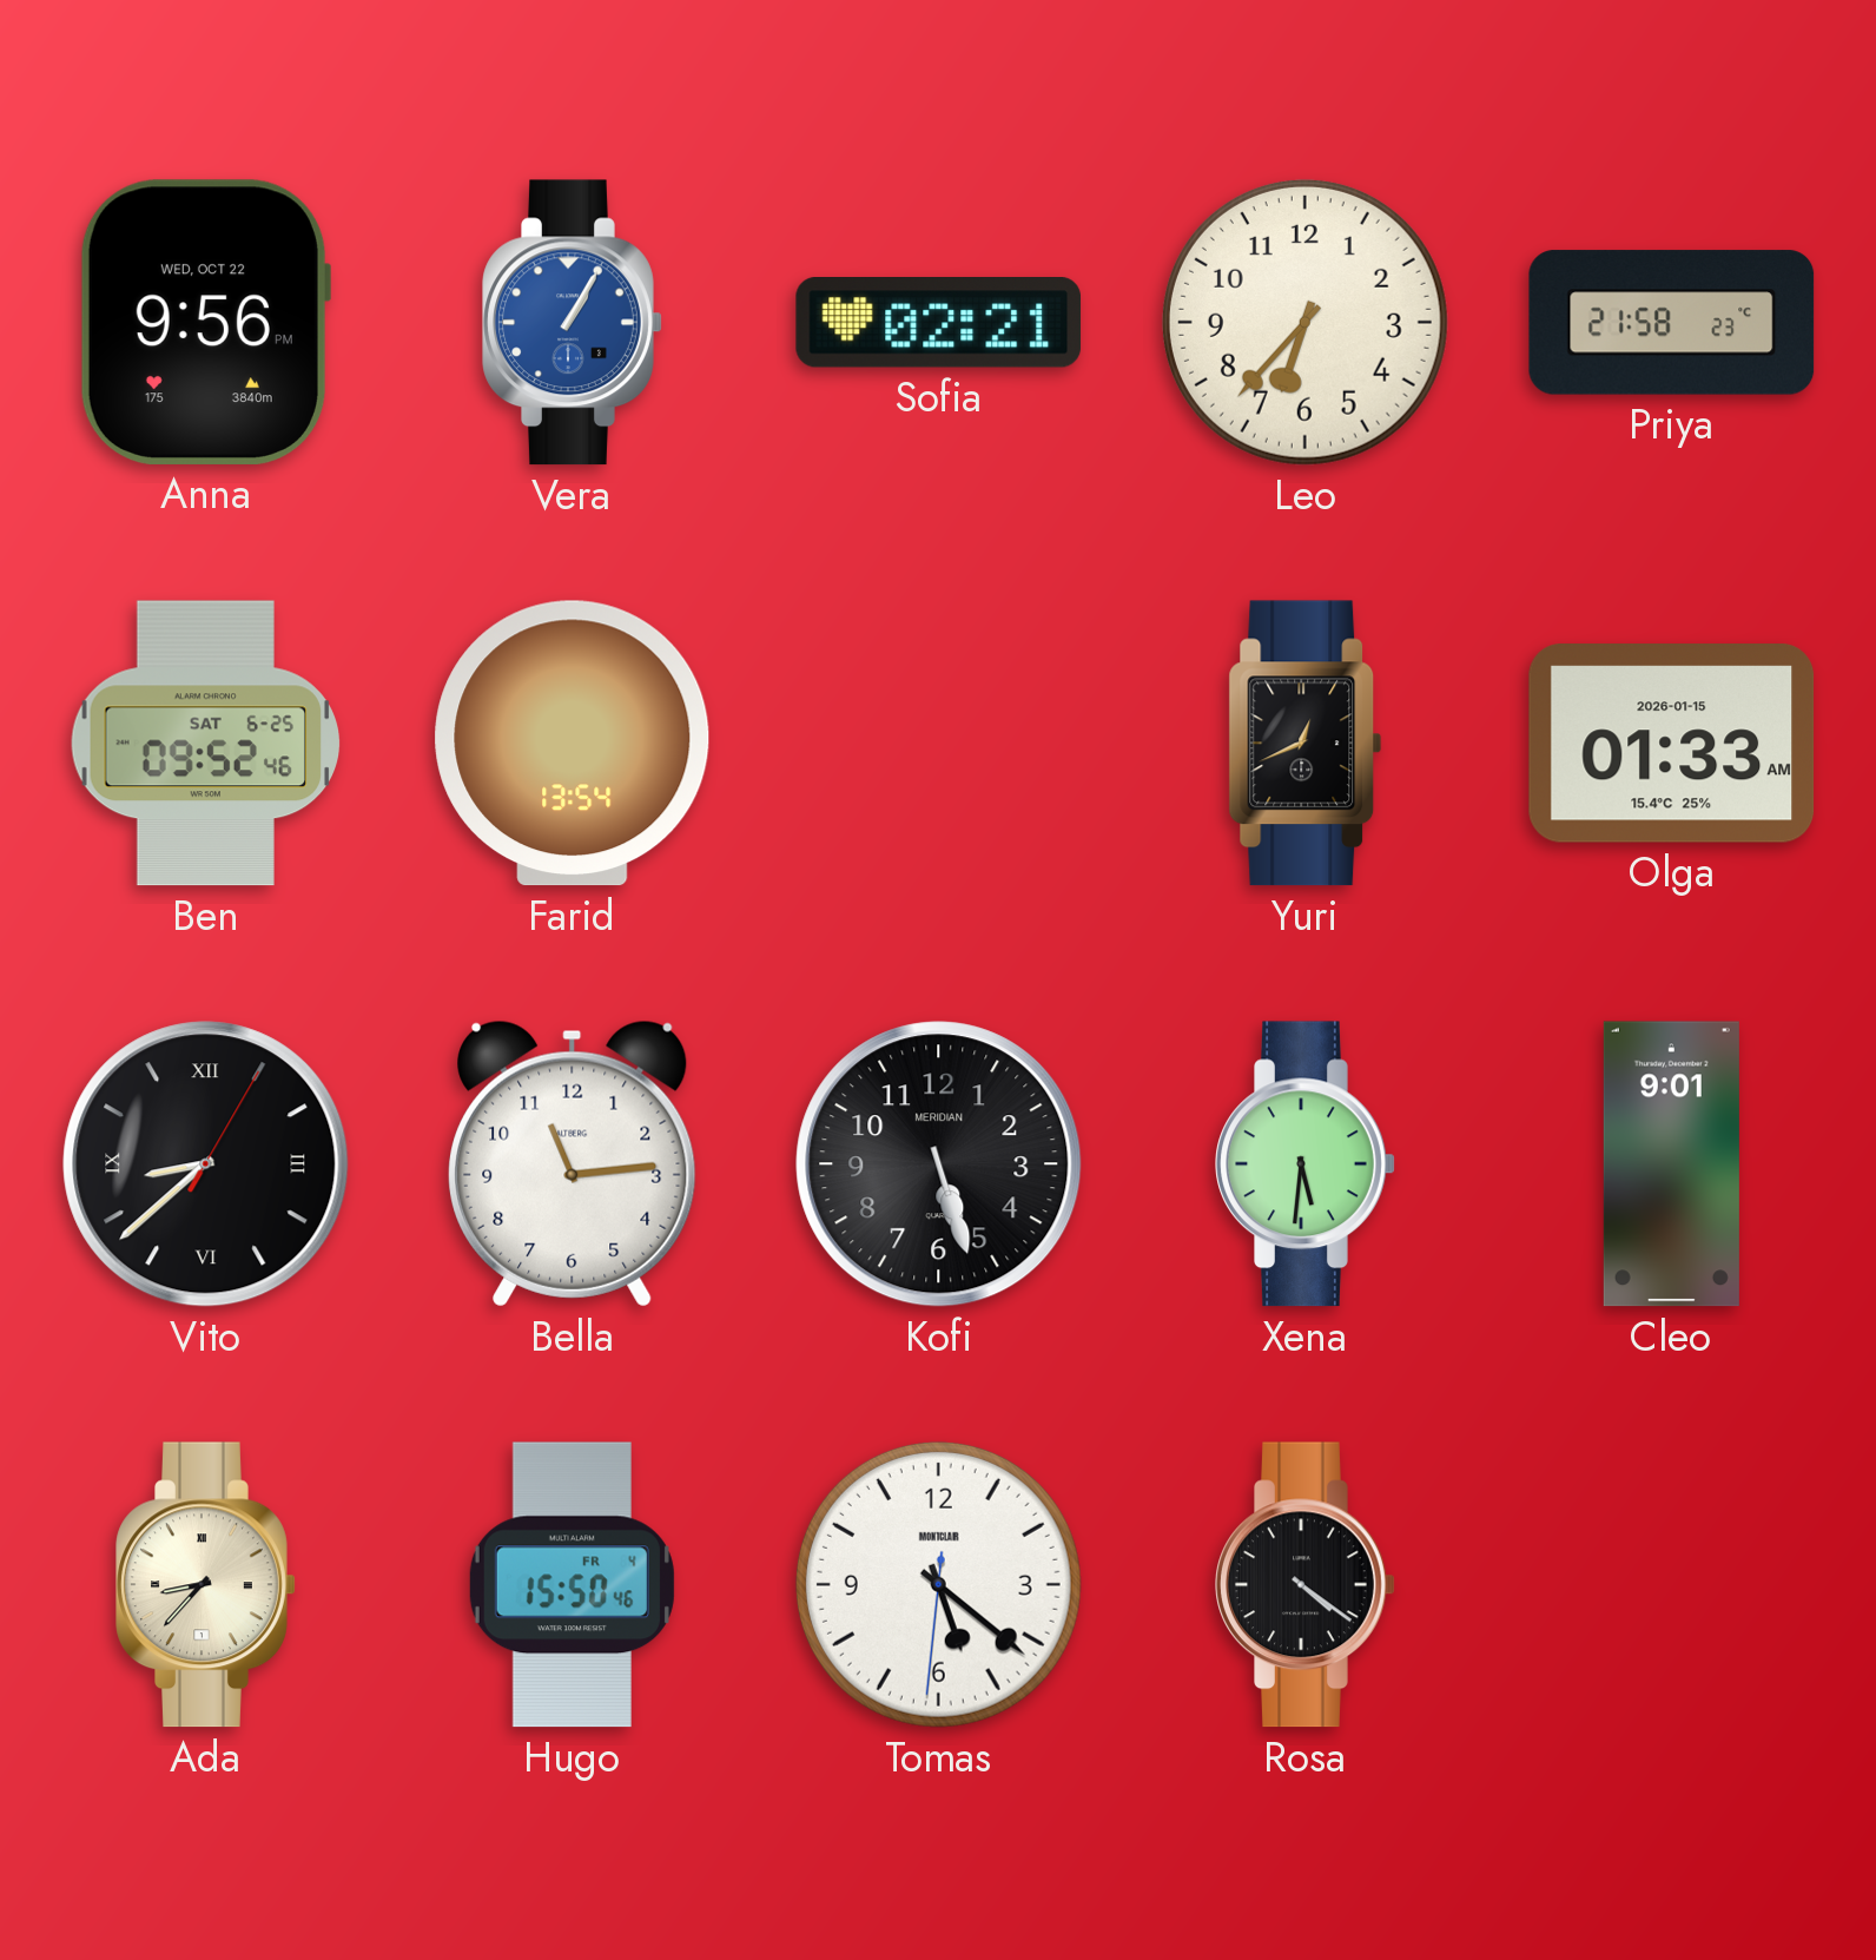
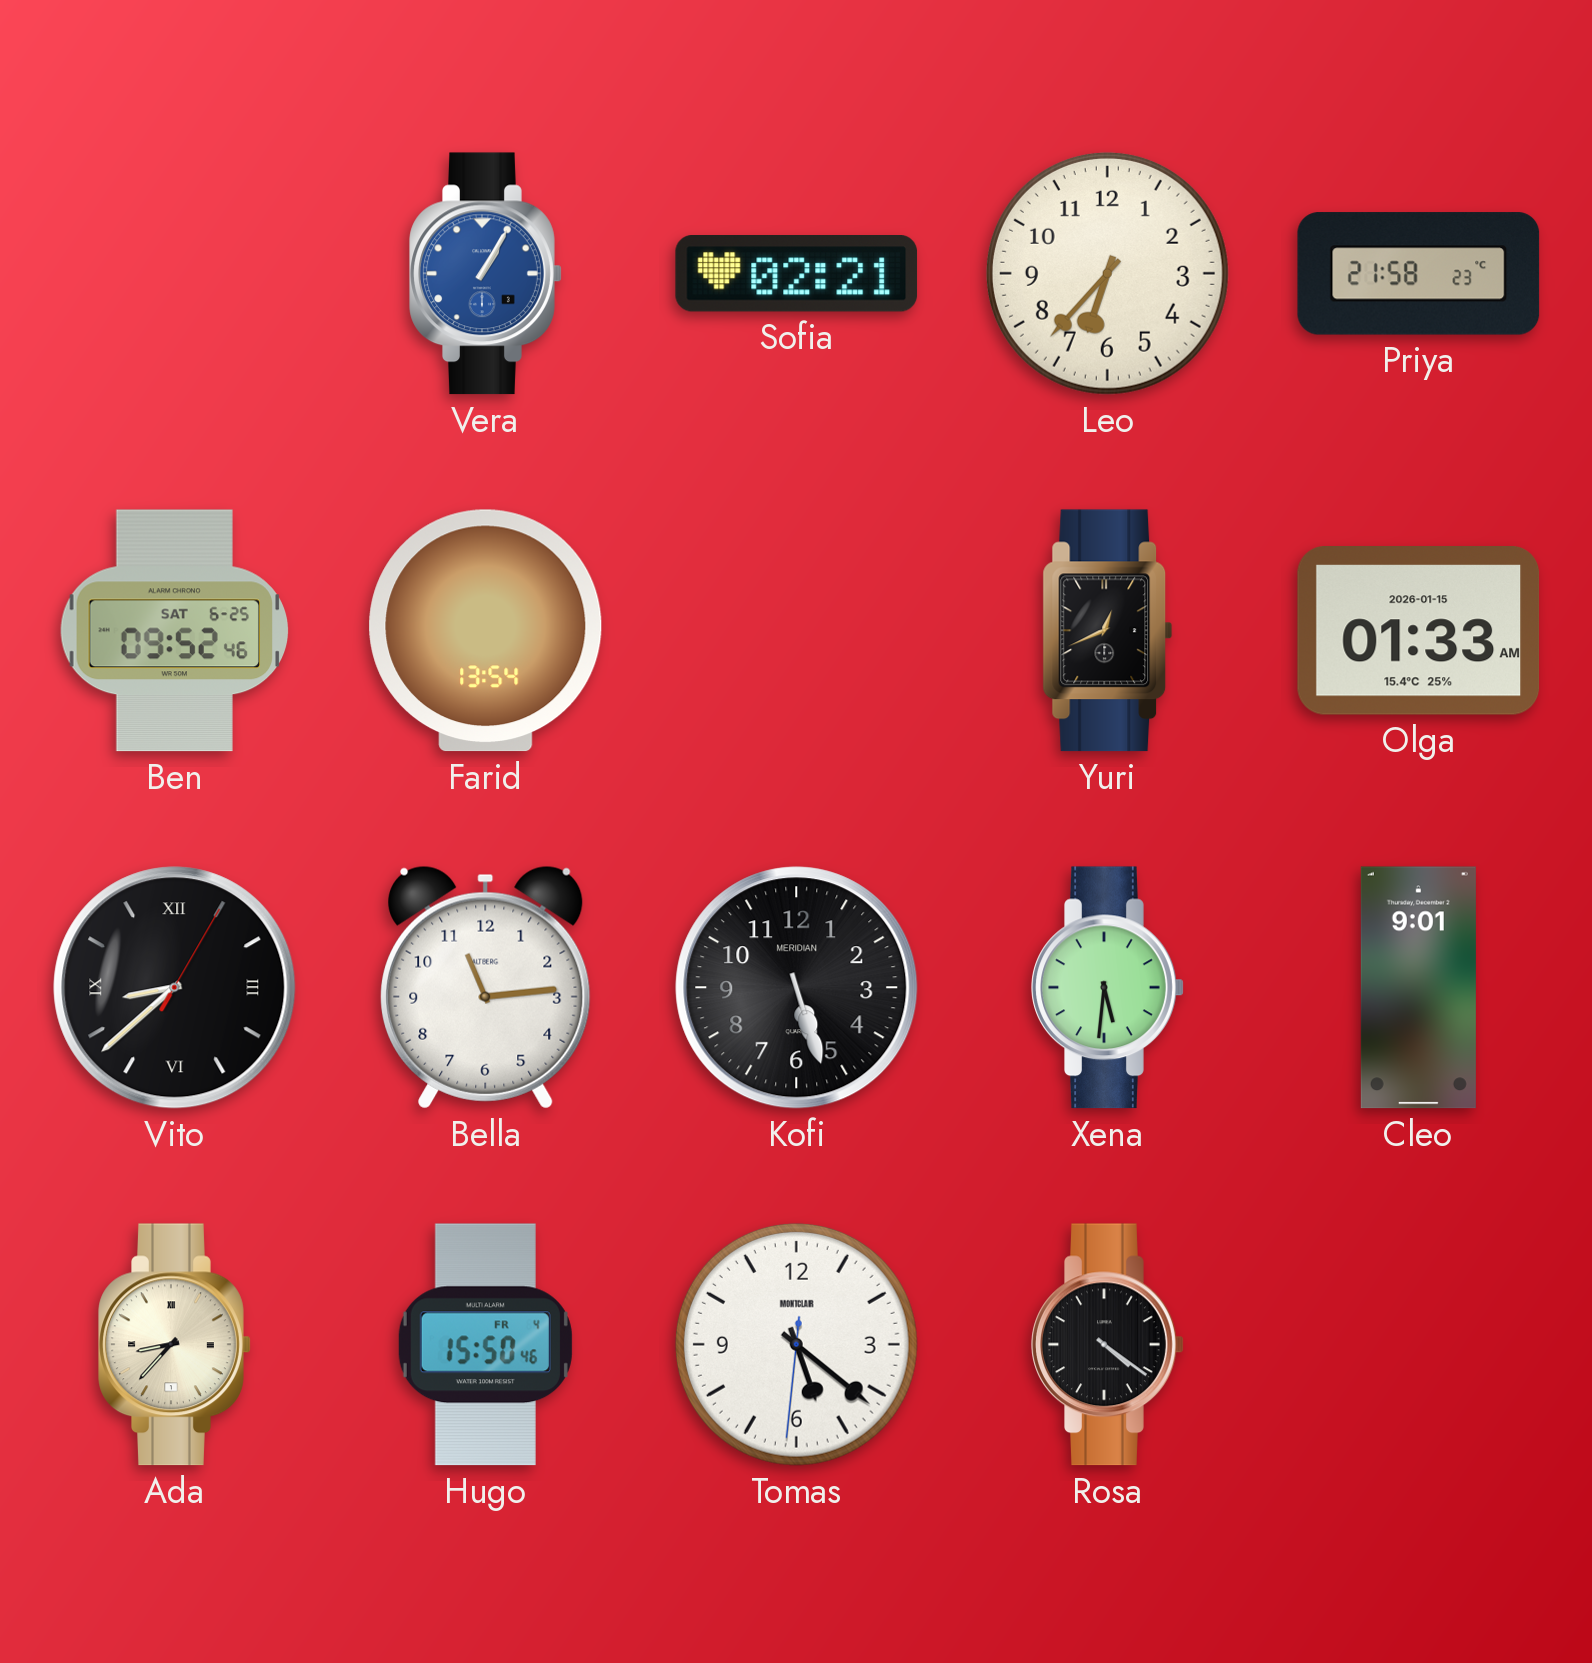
Anna: 9:56 -> none
